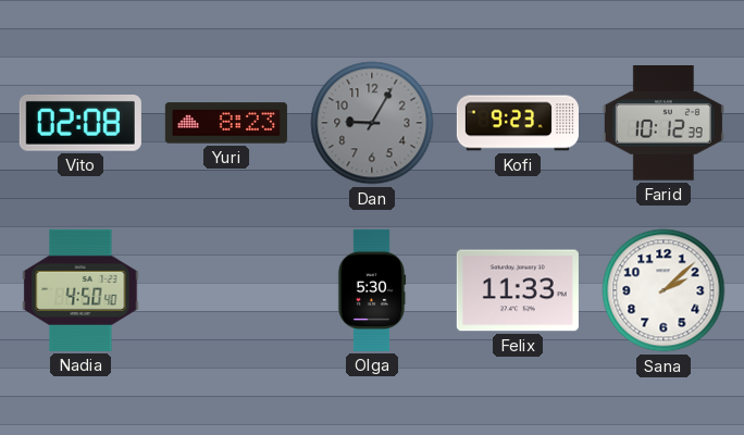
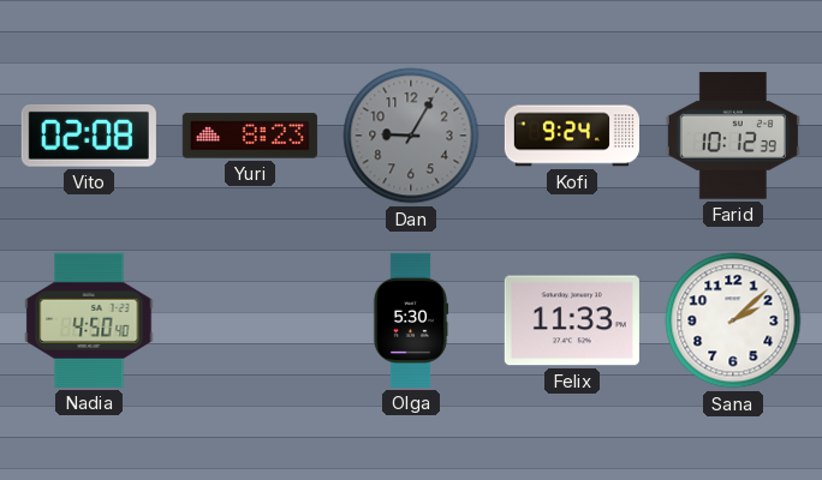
Kofi: 9:23 -> 9:24
